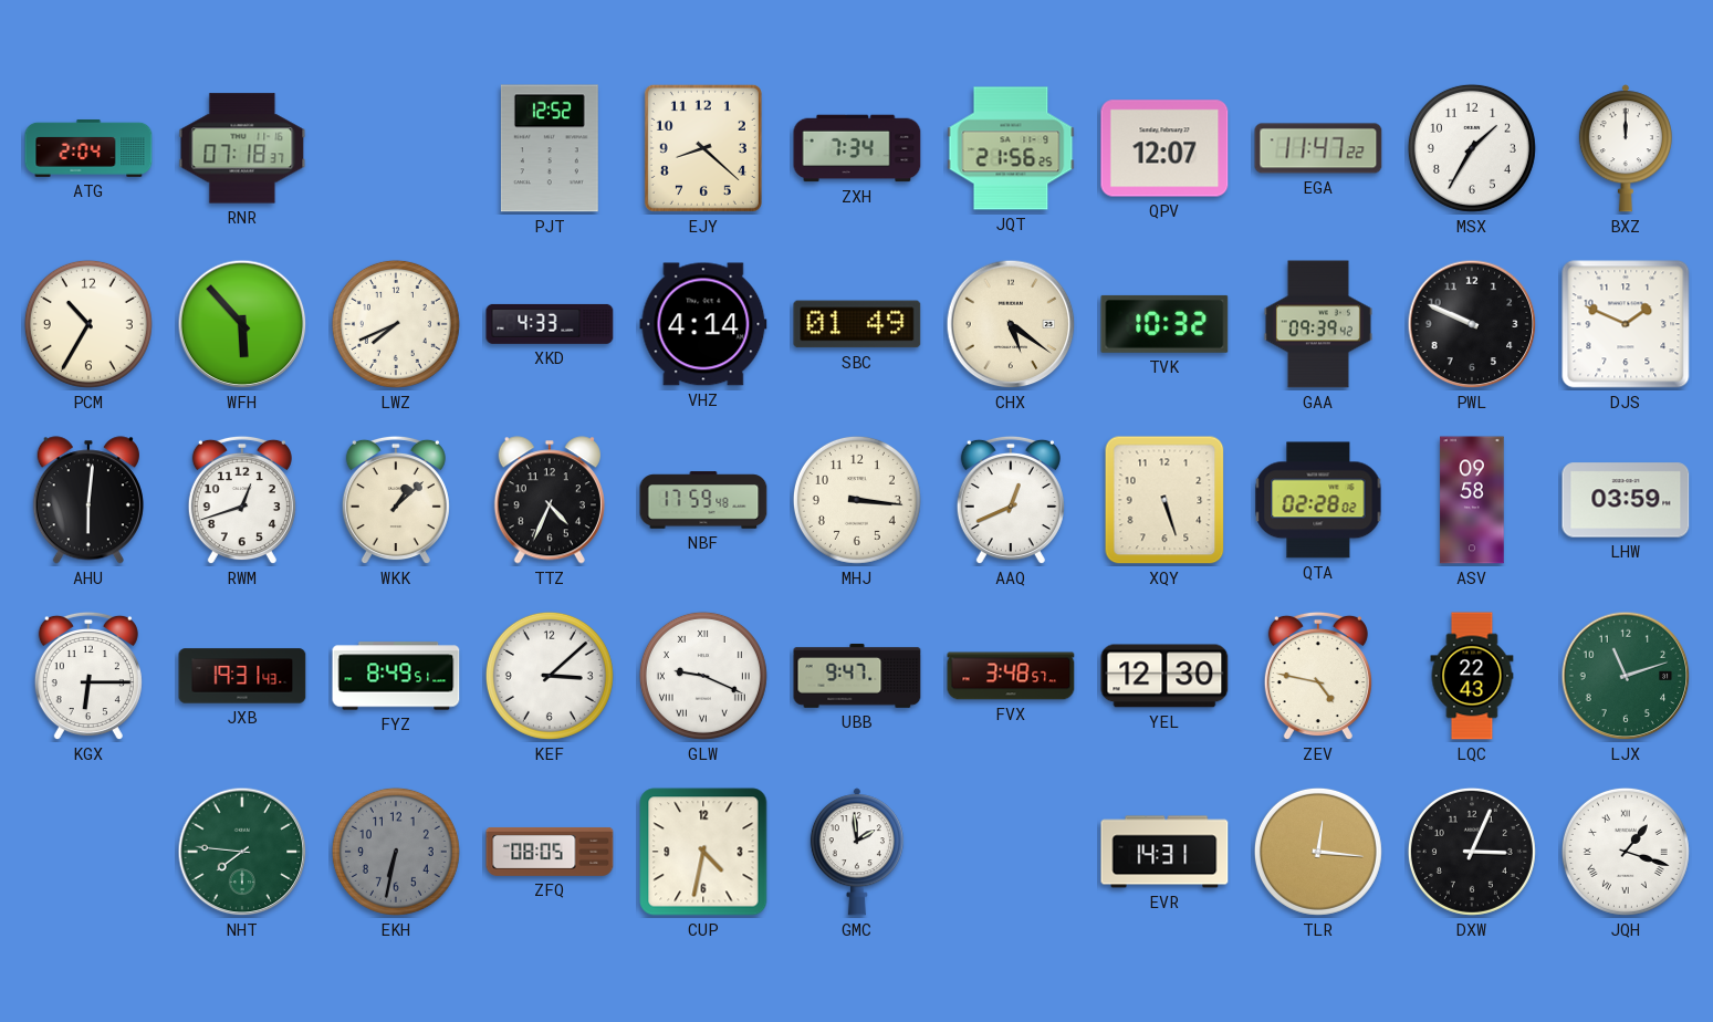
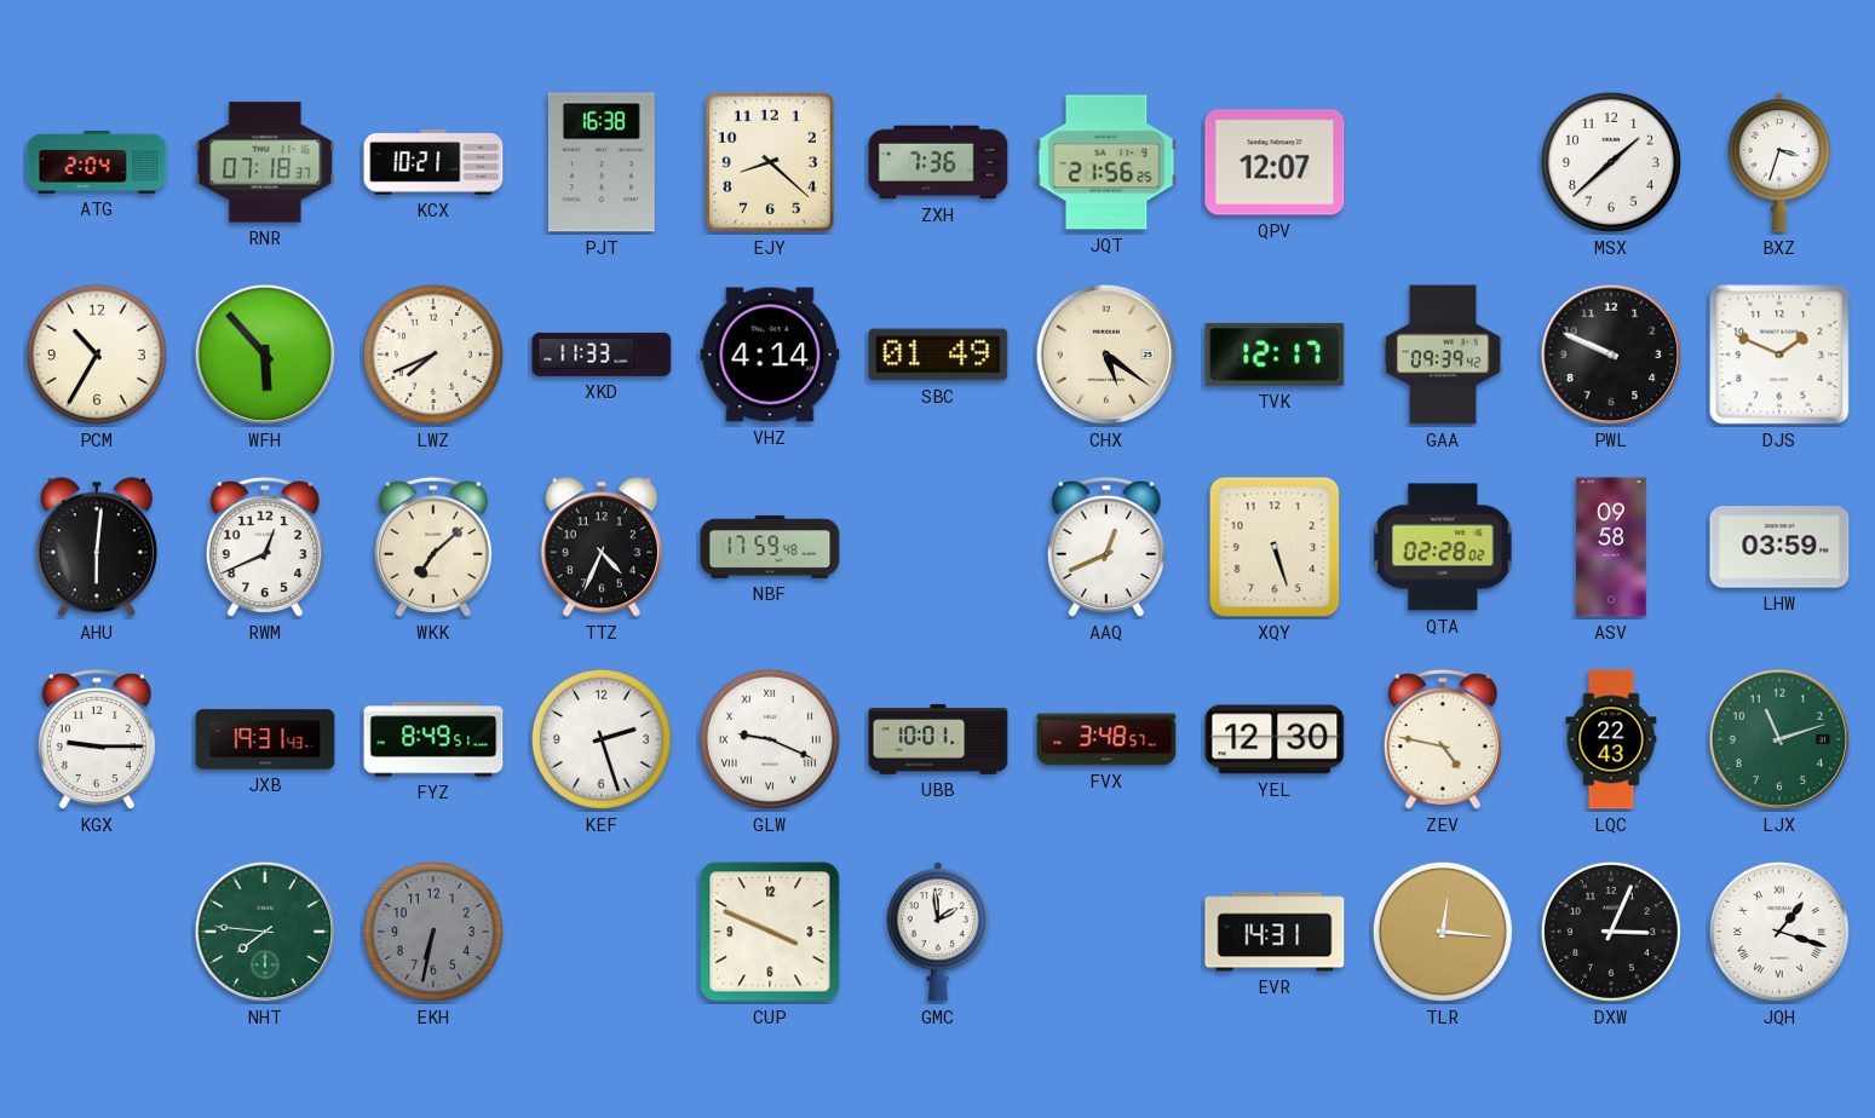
KCX: none -> 10:21
PJT: 12:52 -> 16:38
ZXH: 7:34 -> 7:36
EGA: 11:47 -> none
MSX: 1:35 -> 1:38
BXZ: 12:00 -> 3:33
XKD: 4:33 -> 11:33
TVK: 10:32 -> 12:17
RWM: 12:42 -> 12:41
WKK: 1:08 -> 7:08
MHJ: 3:16 -> none
KGX: 6:15 -> 9:15
KEF: 3:08 -> 2:27
UBB: 9:47 -> 10:01
ZFQ: 08:05 -> none
CUP: 4:32 -> 3:49
